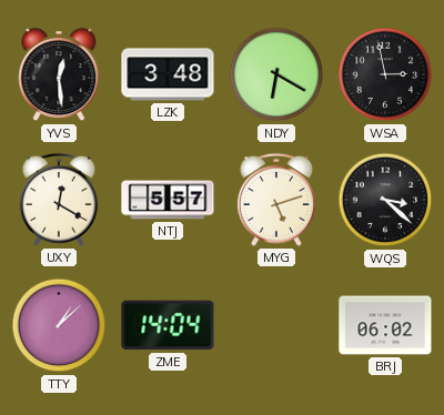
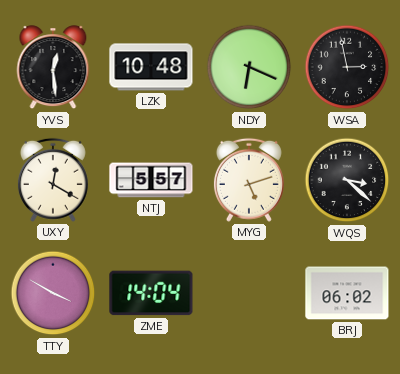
LZK: 3:48 -> 10:48
NDY: 6:20 -> 6:19
TTY: 1:08 -> 3:50
